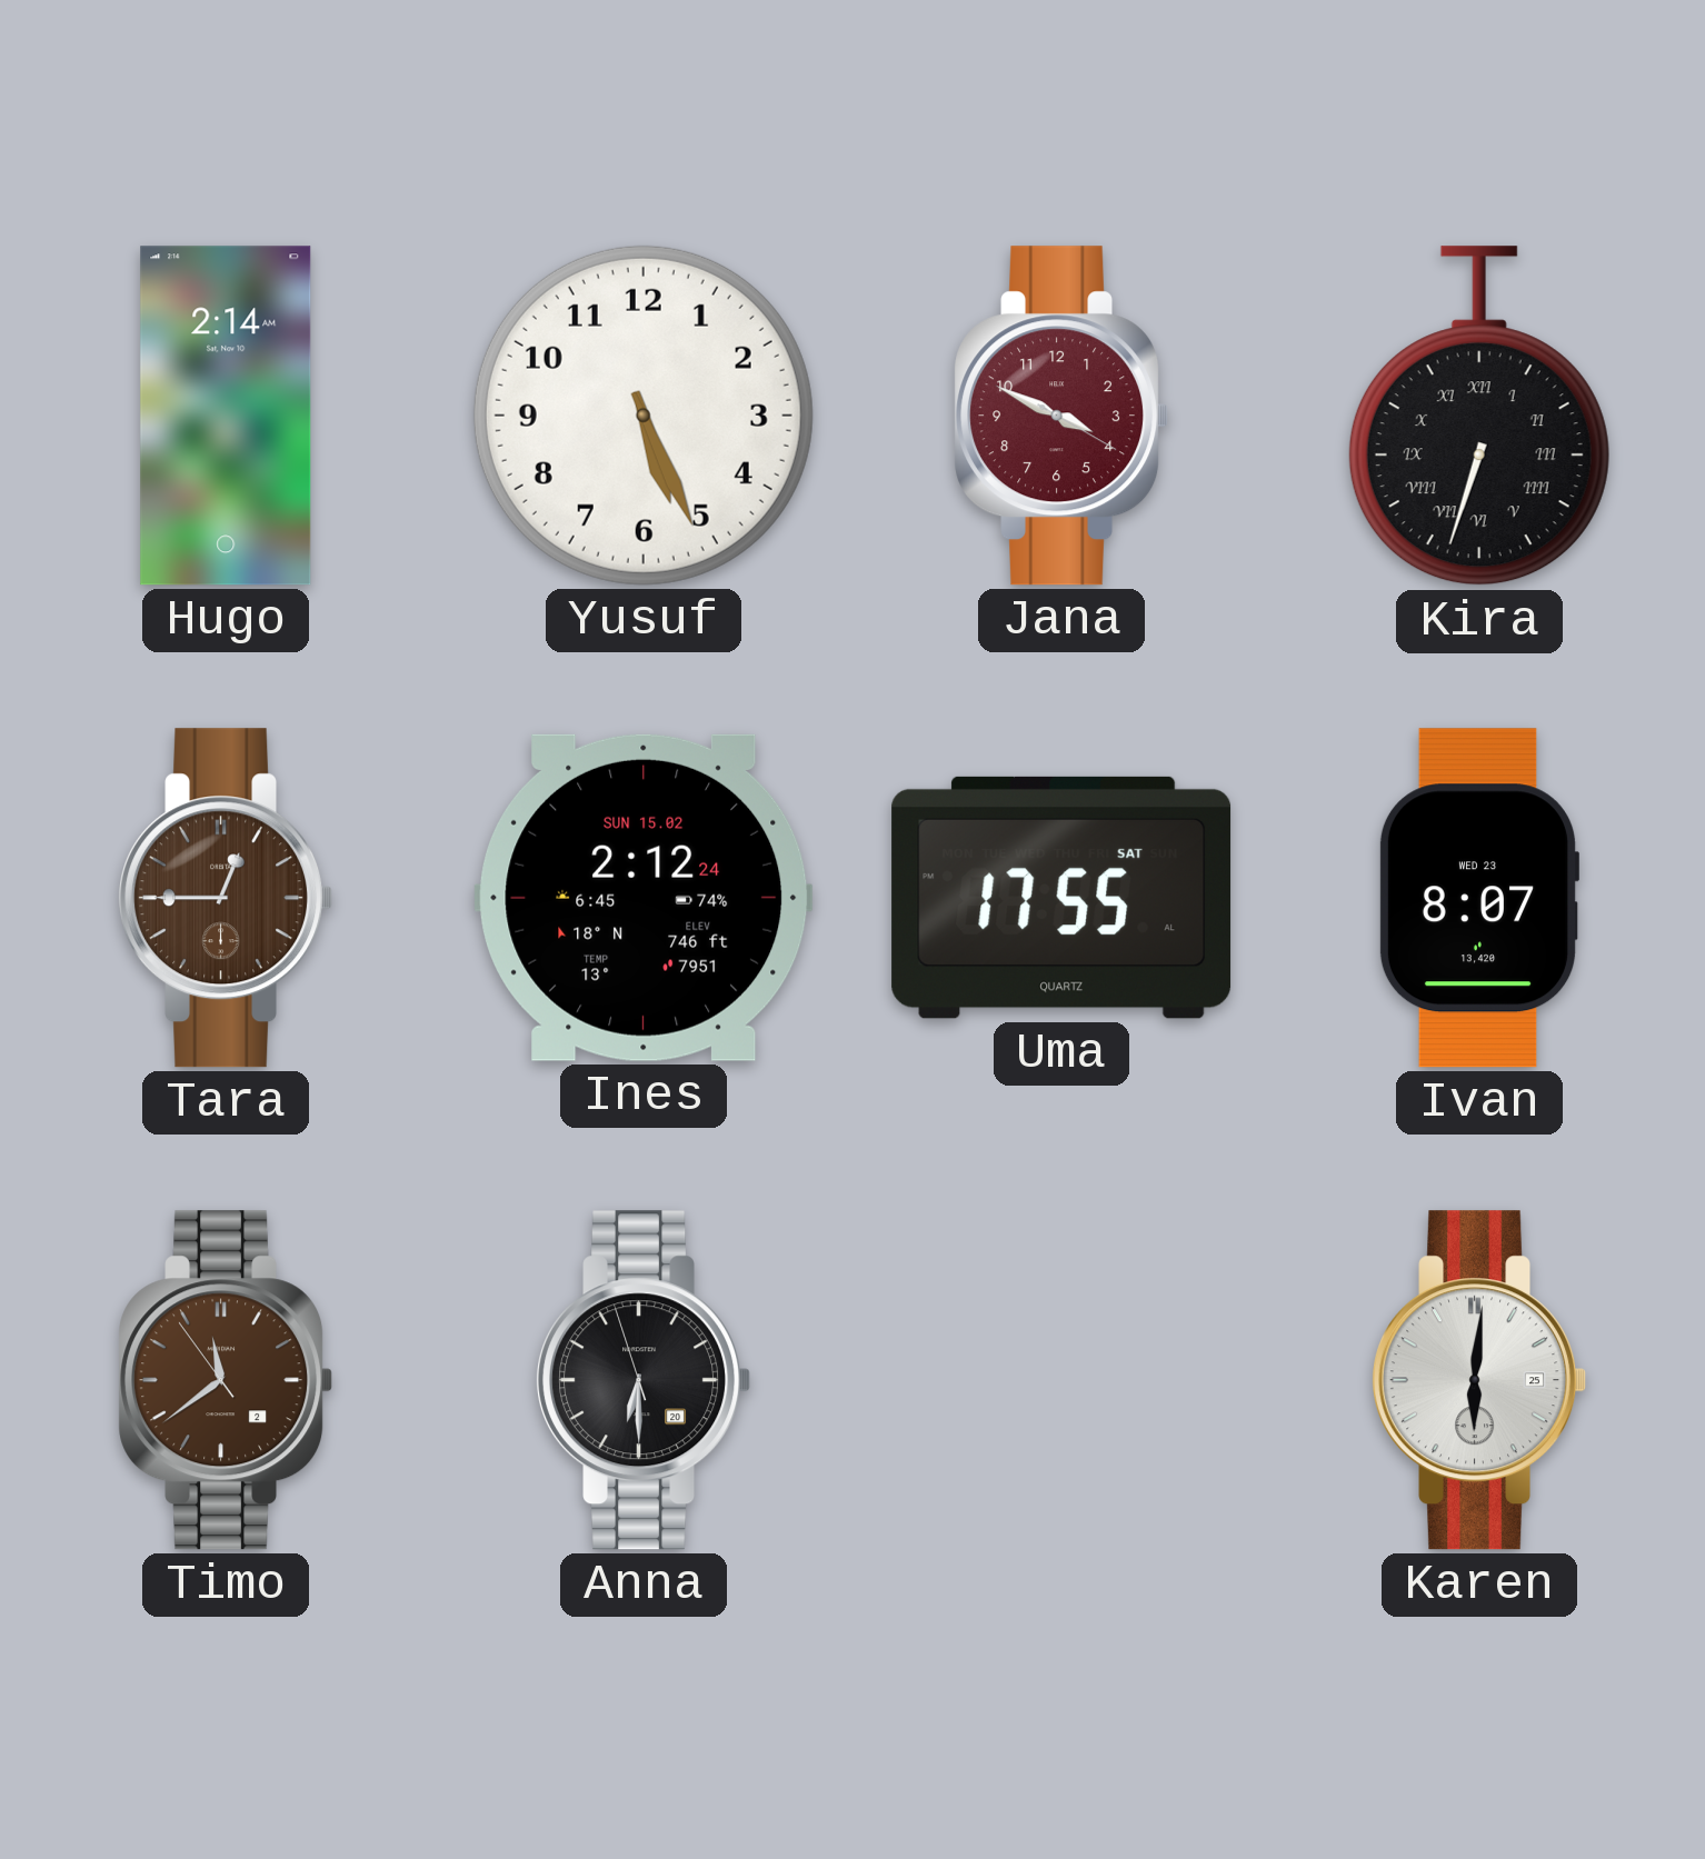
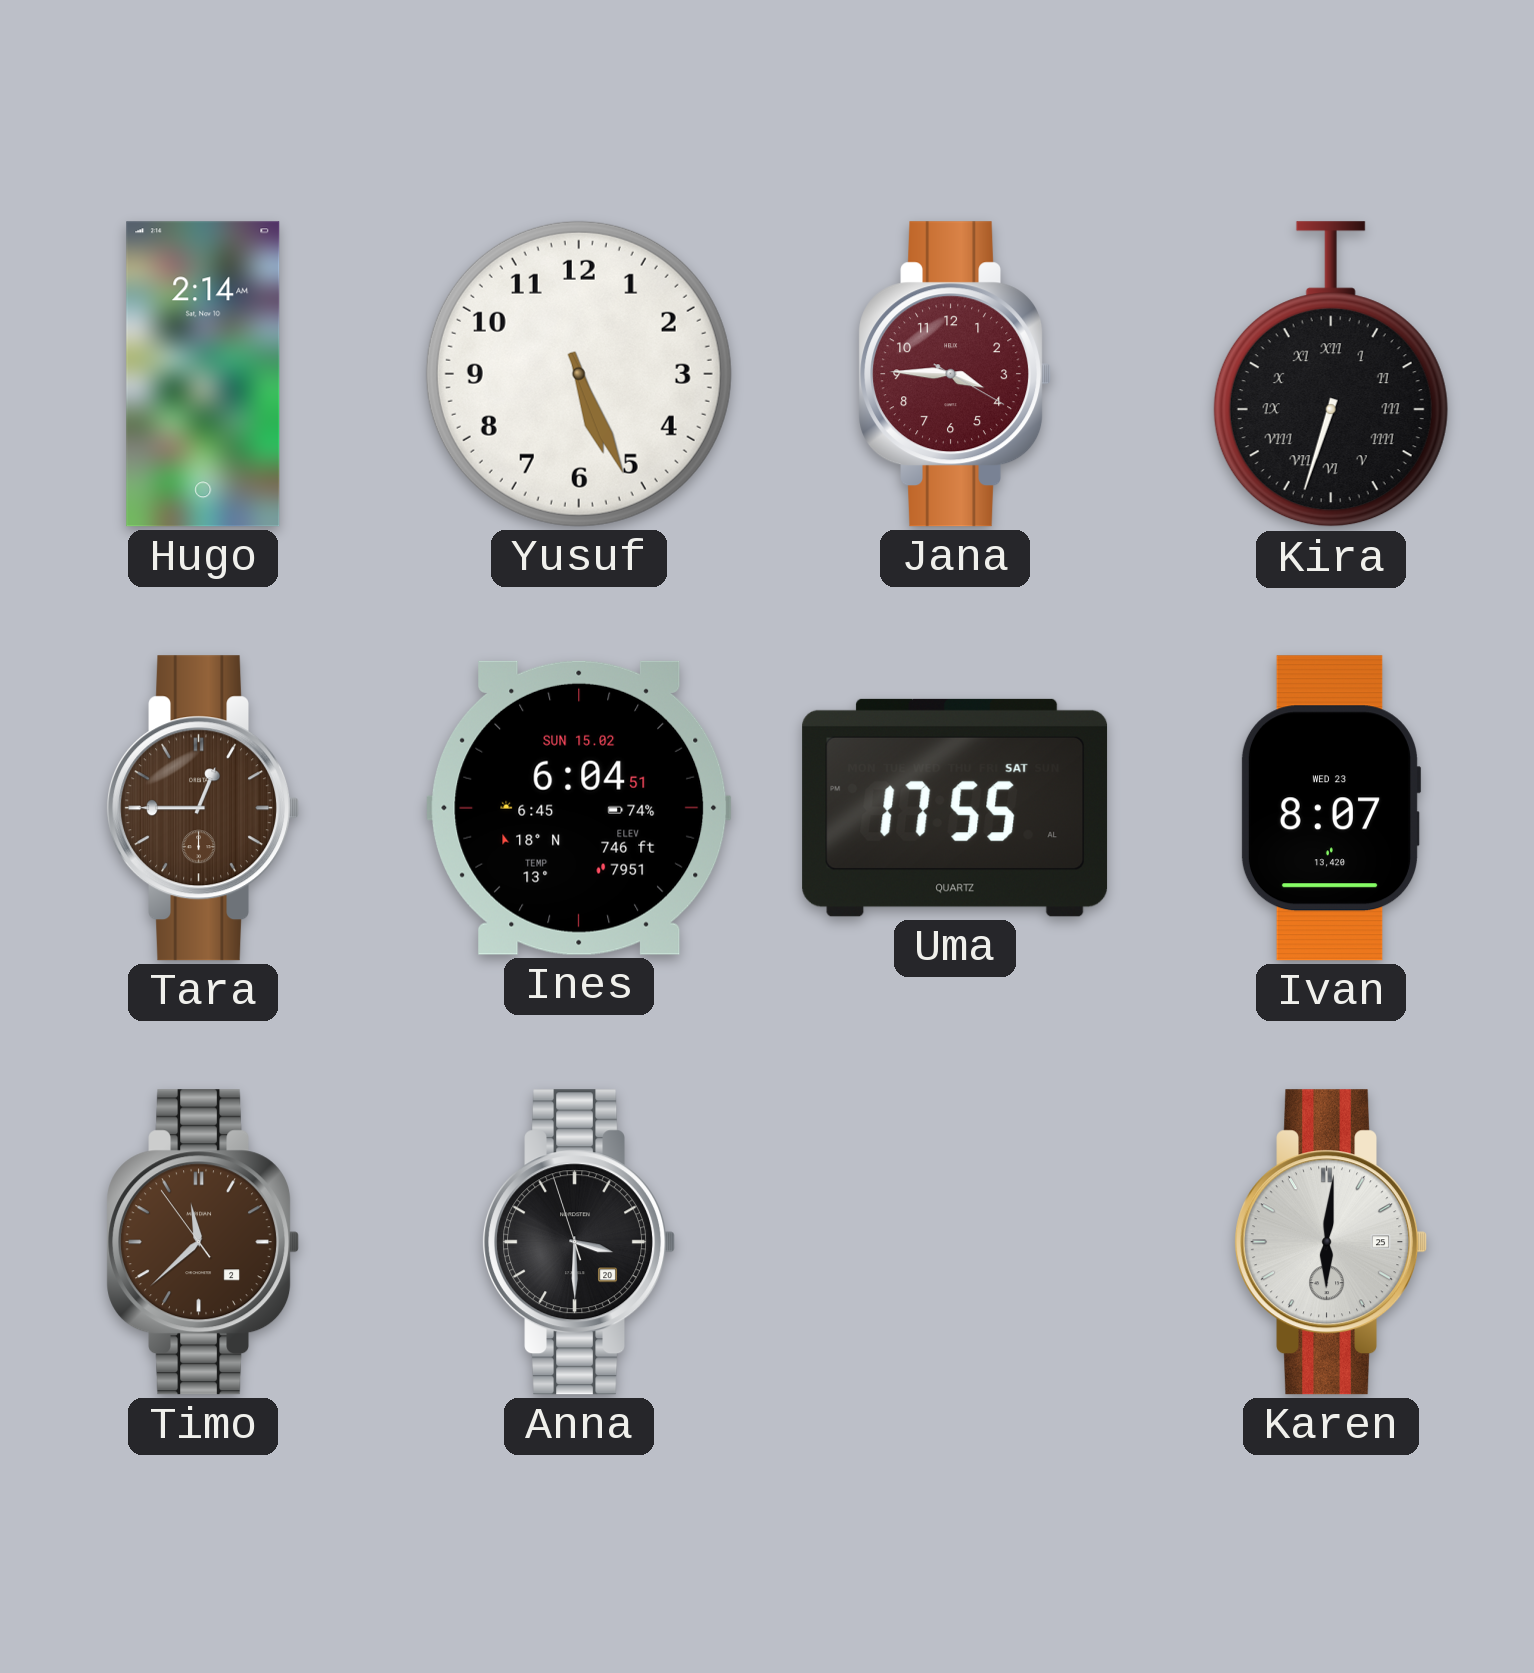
Jana: 3:49 -> 3:45
Ines: 2:12 -> 6:04
Timo: 11:38 -> 11:37
Anna: 6:29 -> 3:29
